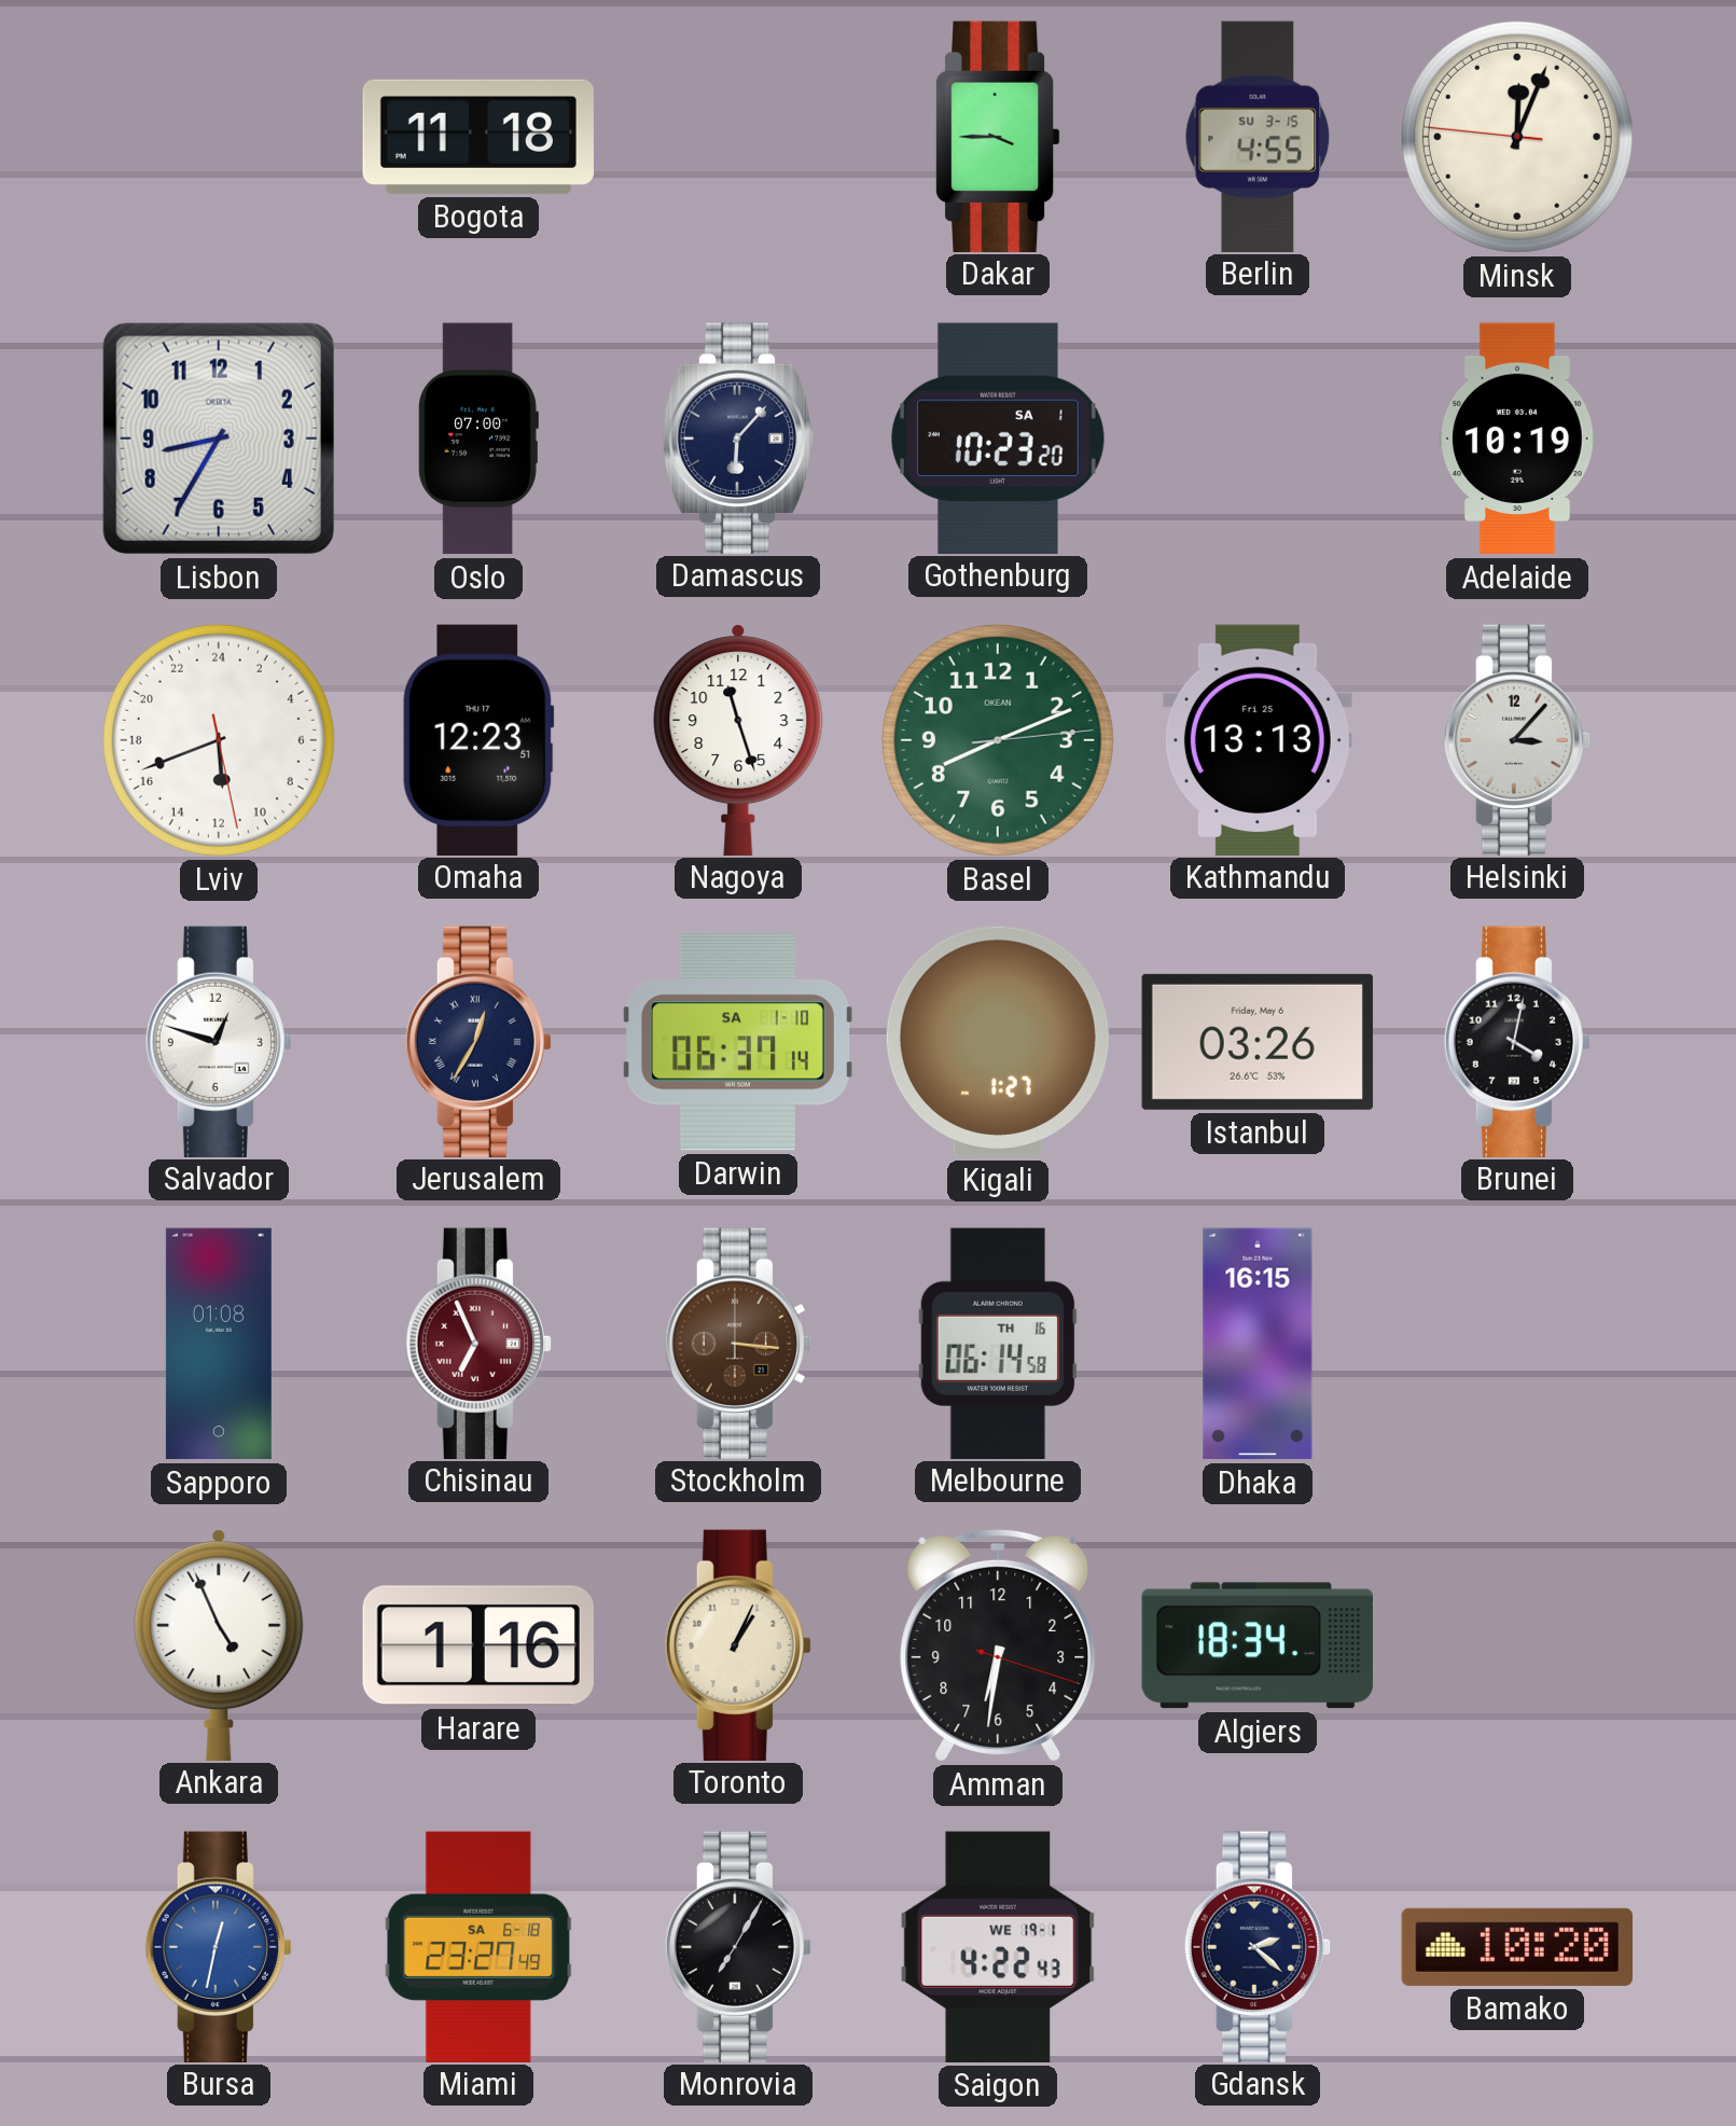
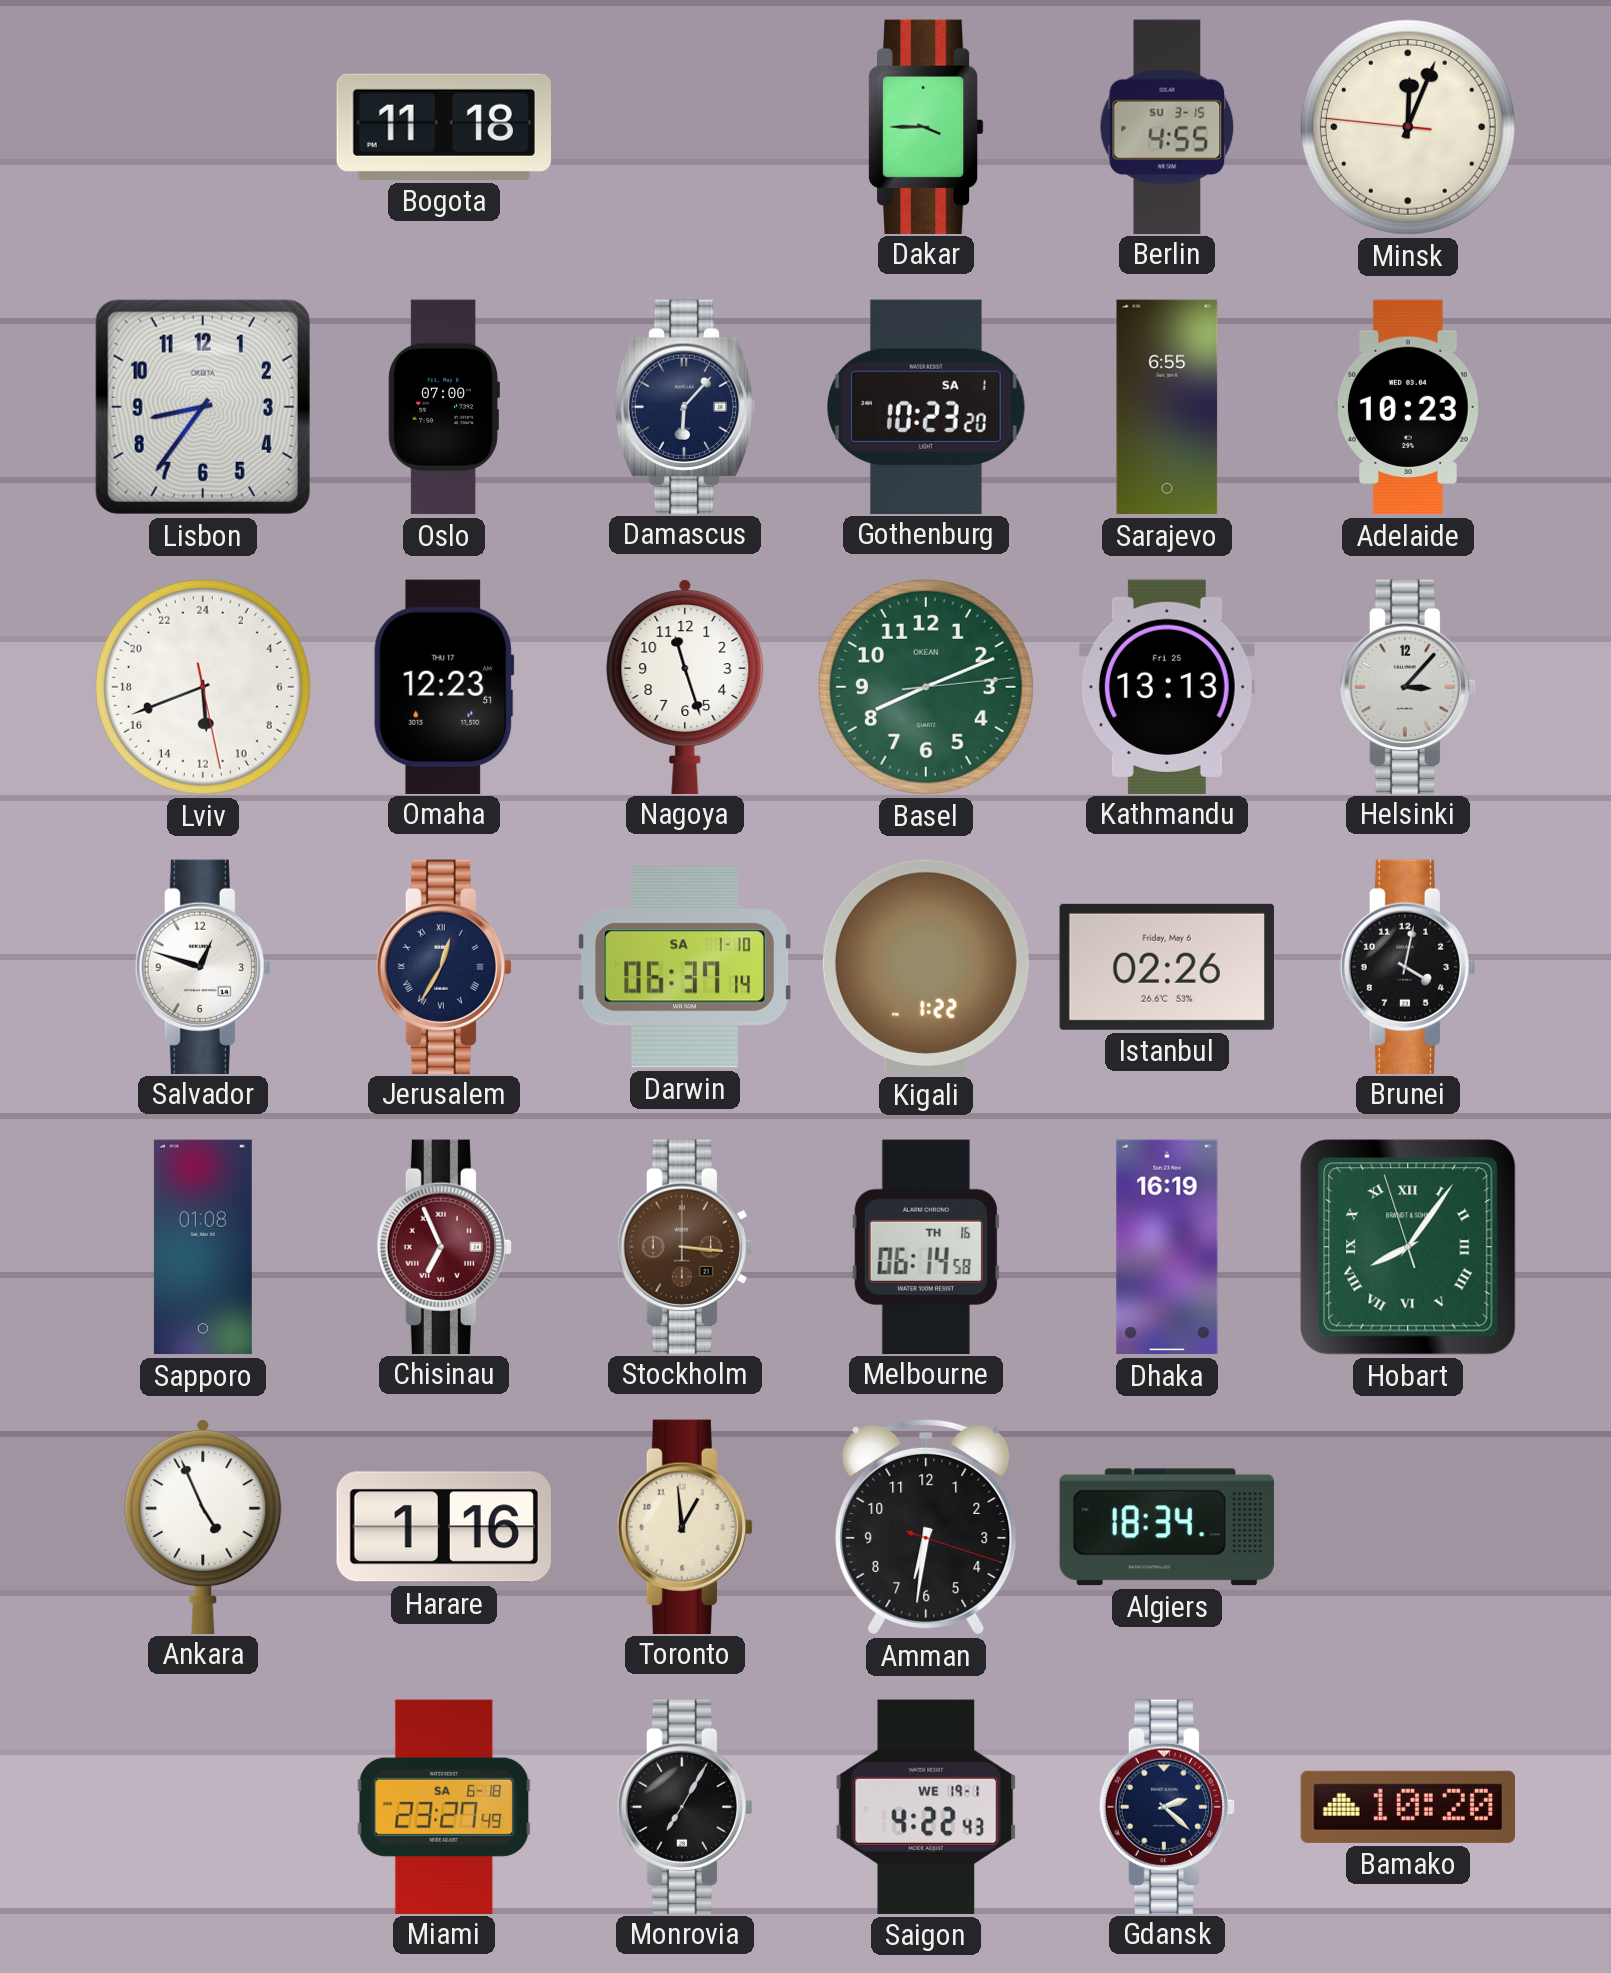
Lisbon: 8:35 -> 8:36
Sarajevo: none -> 6:55
Adelaide: 10:19 -> 10:23
Kigali: 1:27 -> 1:22
Istanbul: 03:26 -> 02:26
Dhaka: 16:15 -> 16:19
Hobart: none -> 8:05
Toronto: 1:04 -> 12:59
Bursa: 12:32 -> none
